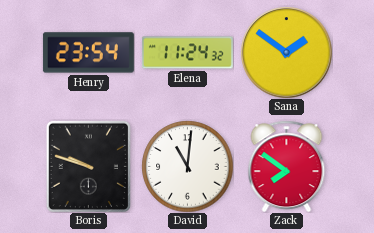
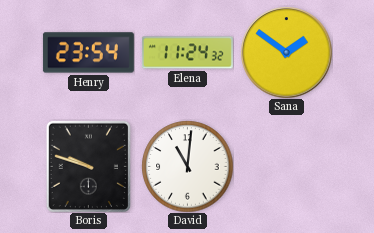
Zack: 7:51 -> none
